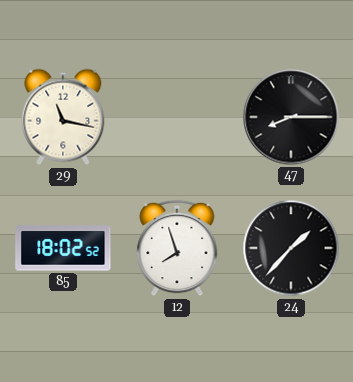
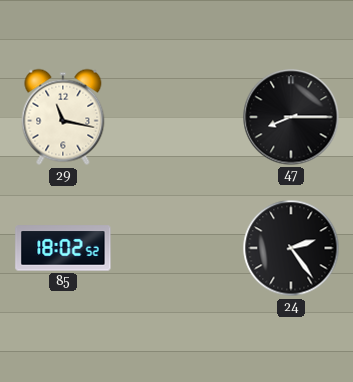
12: 7:57 -> none
24: 1:37 -> 2:24
